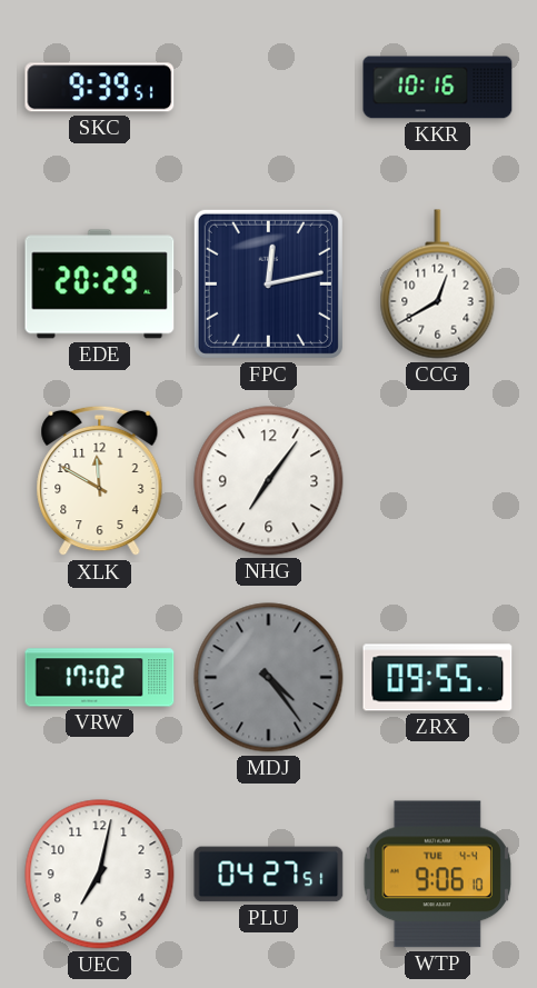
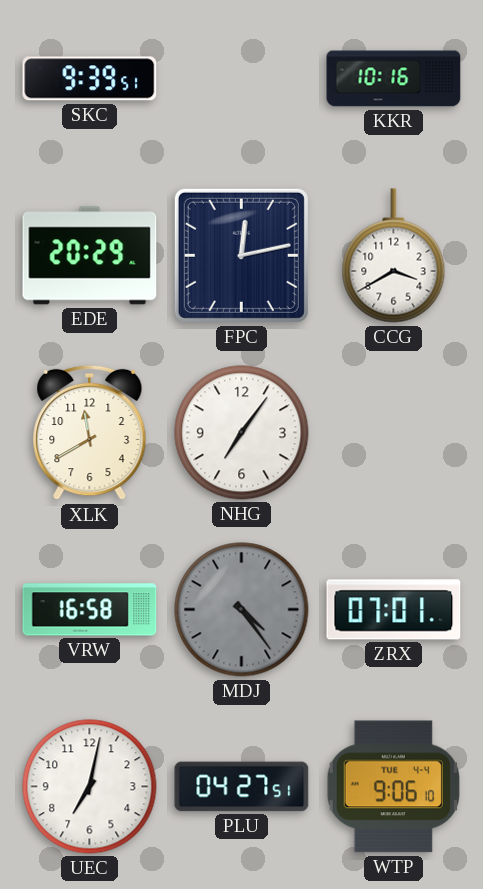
CCG: 12:40 -> 3:40
XLK: 11:50 -> 11:40
VRW: 17:02 -> 16:58
ZRX: 09:55 -> 07:01
